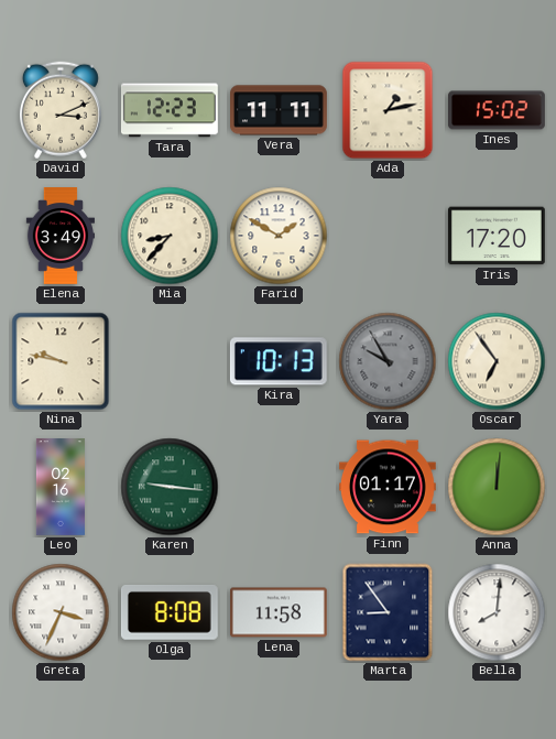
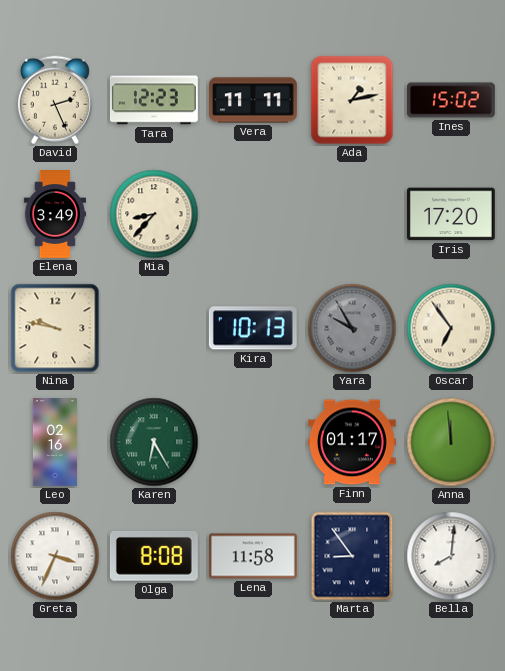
David: 3:11 -> 2:26
Farid: 1:50 -> none
Karen: 9:16 -> 6:25
Anna: 12:01 -> 11:59
